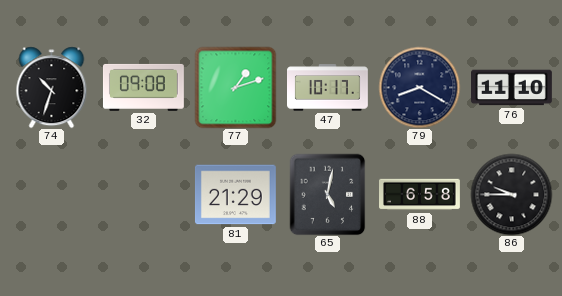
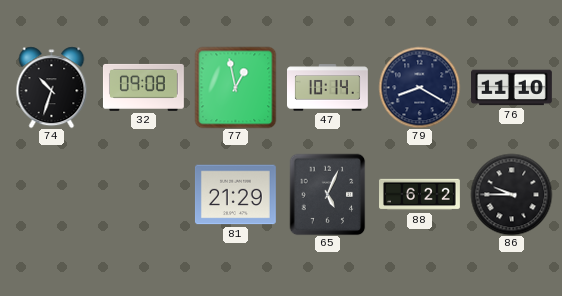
77: 1:12 -> 12:58
47: 10:17 -> 10:14
65: 5:02 -> 5:04
88: 6:58 -> 6:22
